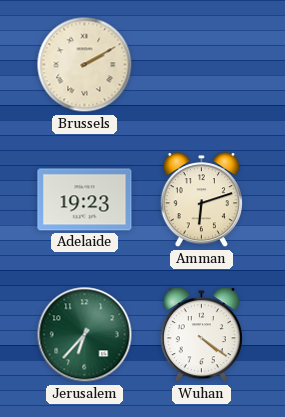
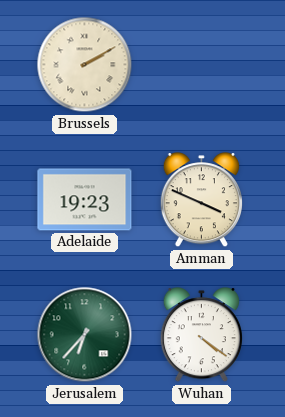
Amman: 6:12 -> 3:49
